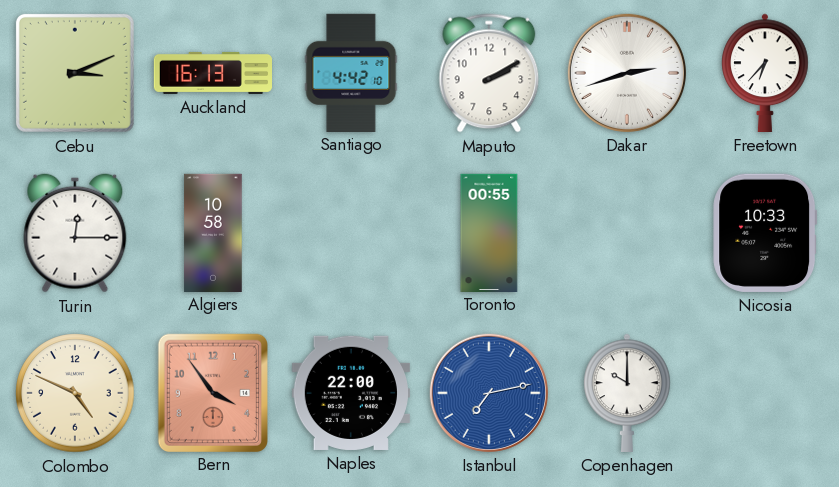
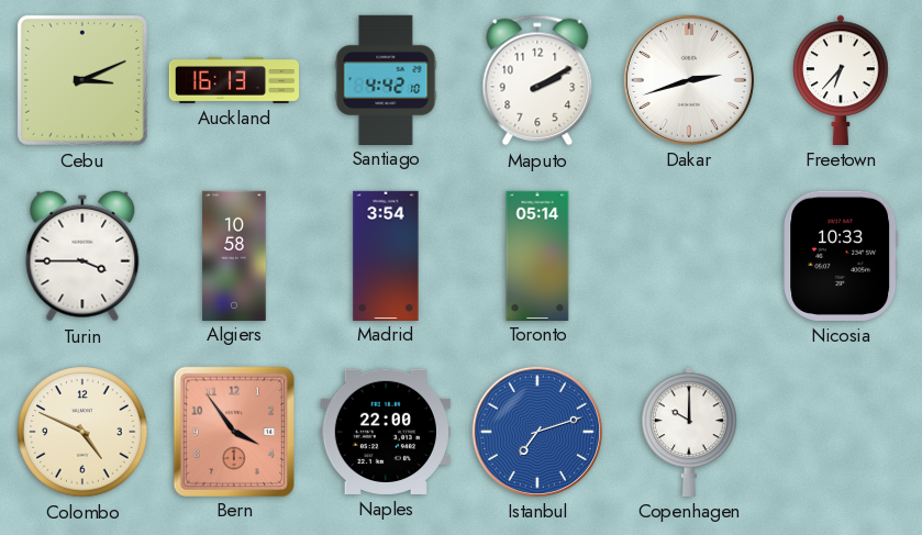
Turin: 12:15 -> 3:45
Madrid: none -> 3:54
Toronto: 00:55 -> 05:14
Istanbul: 7:13 -> 7:12
